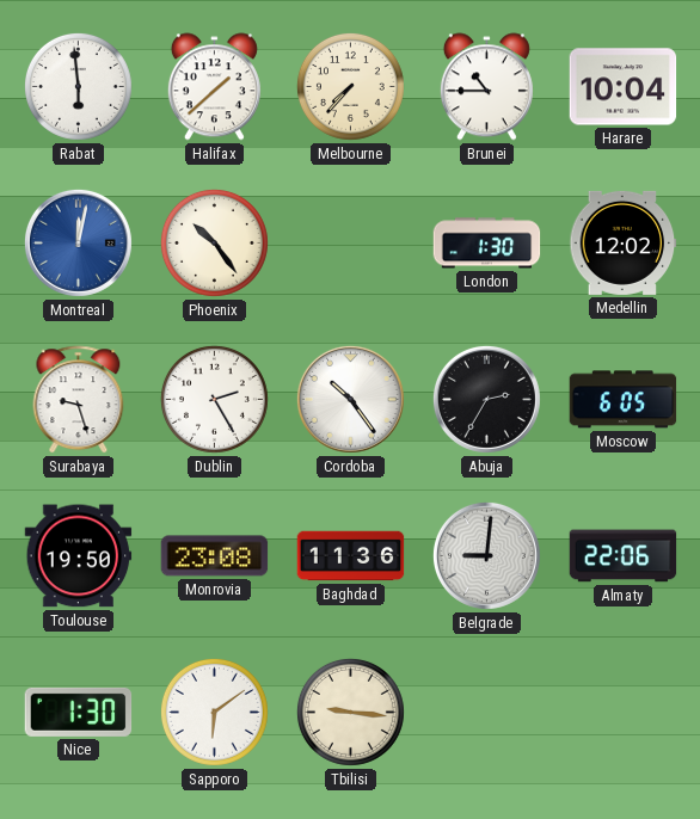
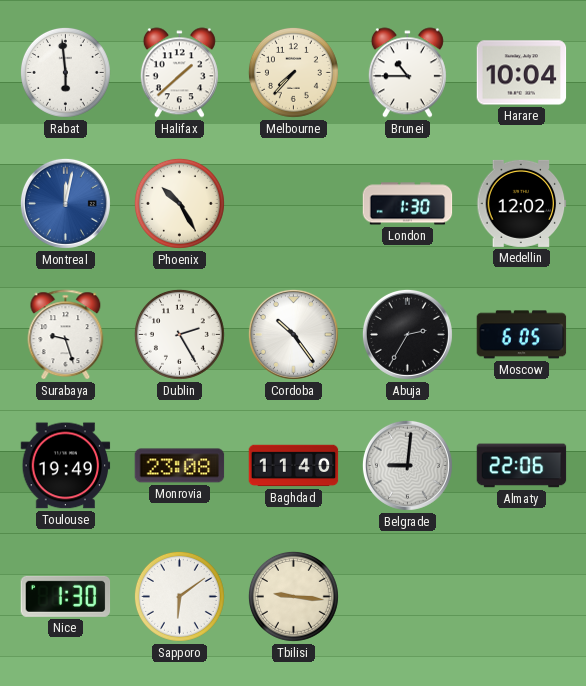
Phoenix: 10:24 -> 10:25
Toulouse: 19:50 -> 19:49
Baghdad: 11:36 -> 11:40
